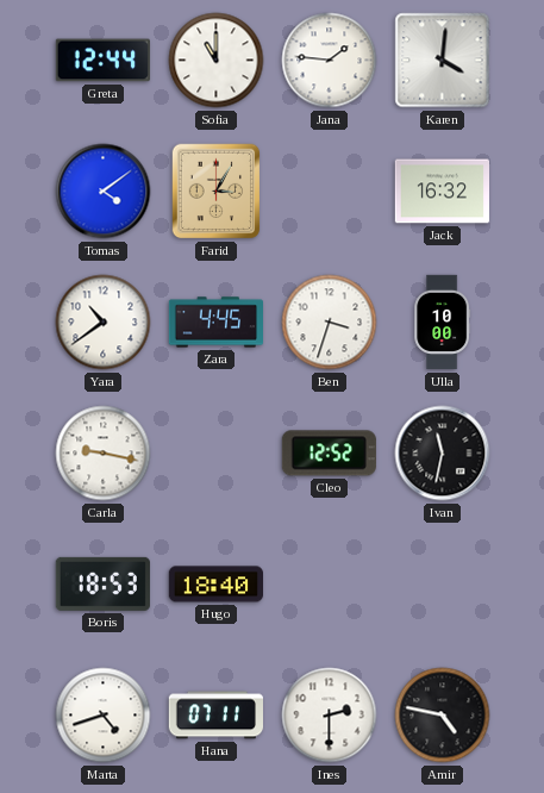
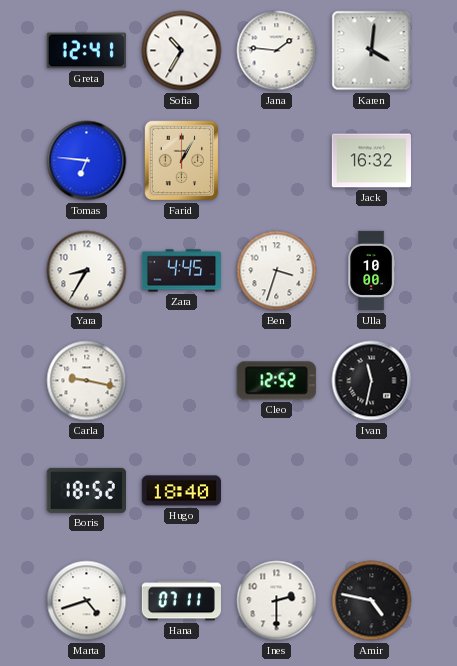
Greta: 12:44 -> 12:41
Sofia: 11:00 -> 10:35
Tomas: 4:09 -> 6:46
Farid: 3:05 -> 1:05
Yara: 10:39 -> 8:35
Boris: 18:53 -> 18:52
